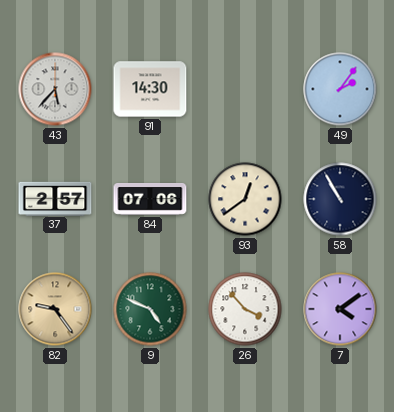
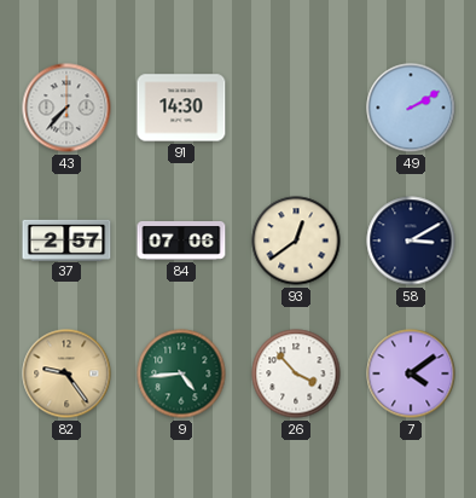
43: 5:37 -> 7:37
49: 2:06 -> 2:10
58: 10:55 -> 3:10
9: 4:49 -> 4:44
